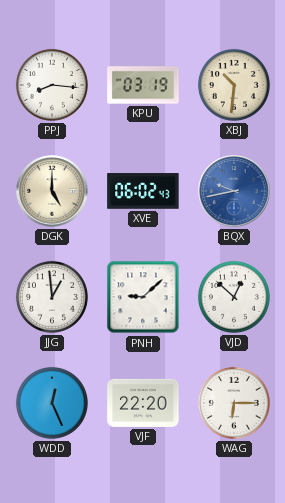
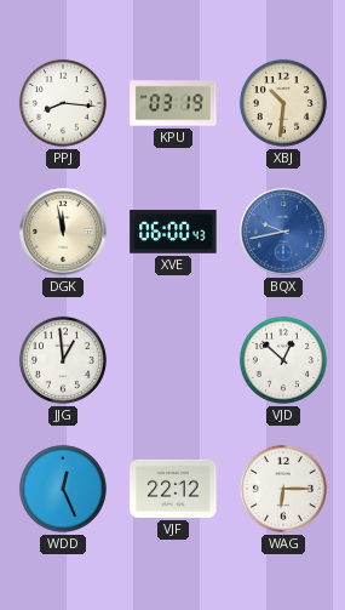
DGK: 5:00 -> 11:58
XVE: 06:02 -> 06:00
PNH: 9:08 -> none
VJF: 22:20 -> 22:12
